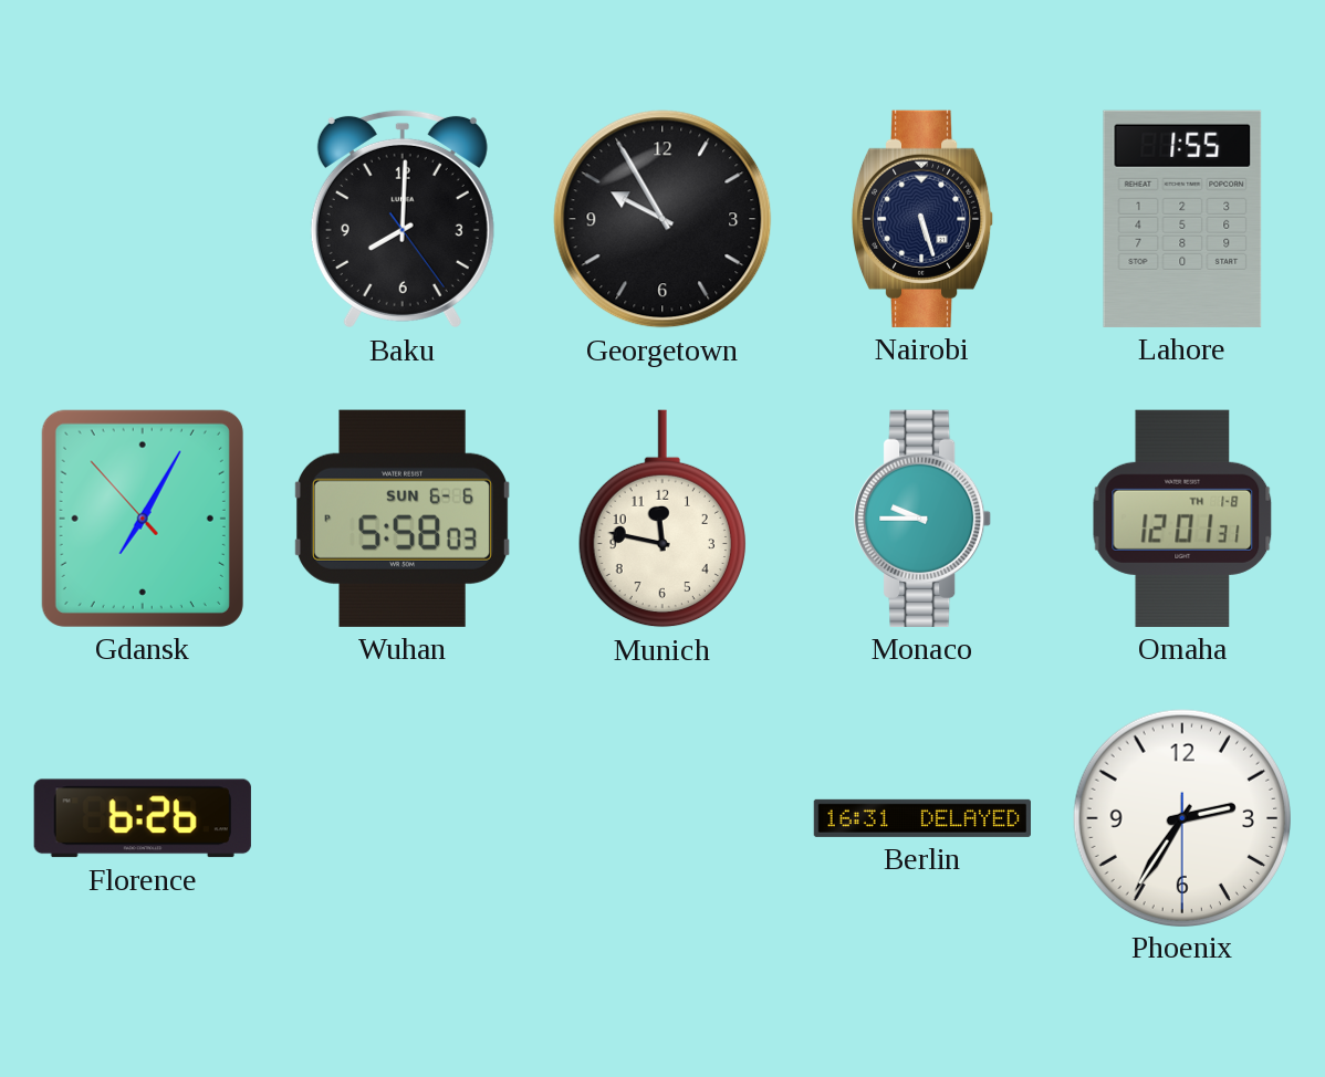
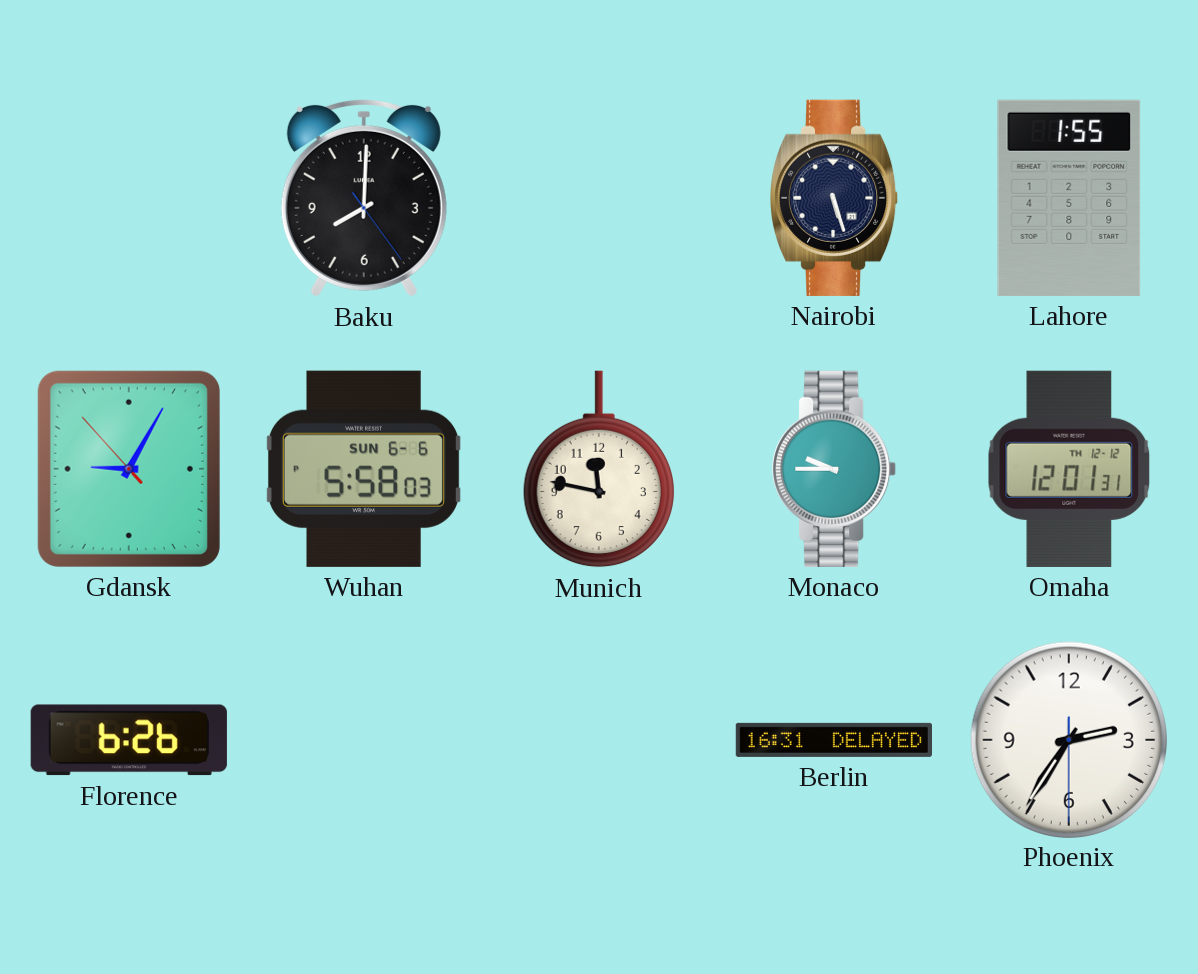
Georgetown: 9:55 -> none
Gdansk: 7:04 -> 9:04
Omaha date: TH 1-8 -> TH 12-12
